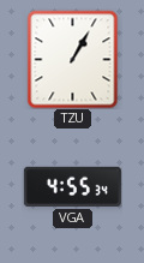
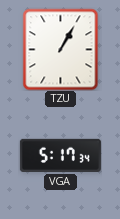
VGA: 4:55 -> 5:17
